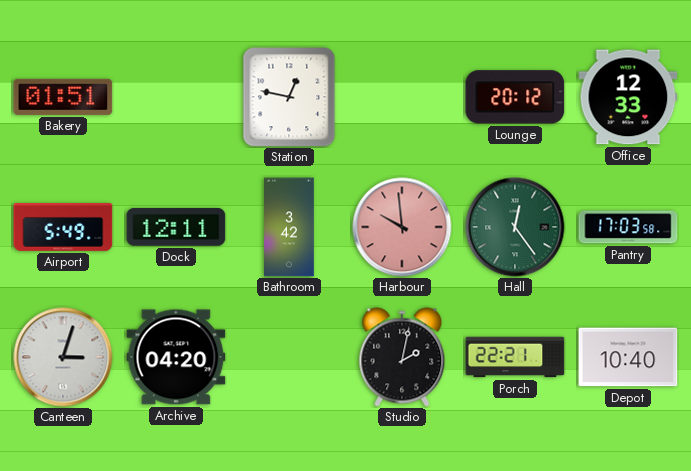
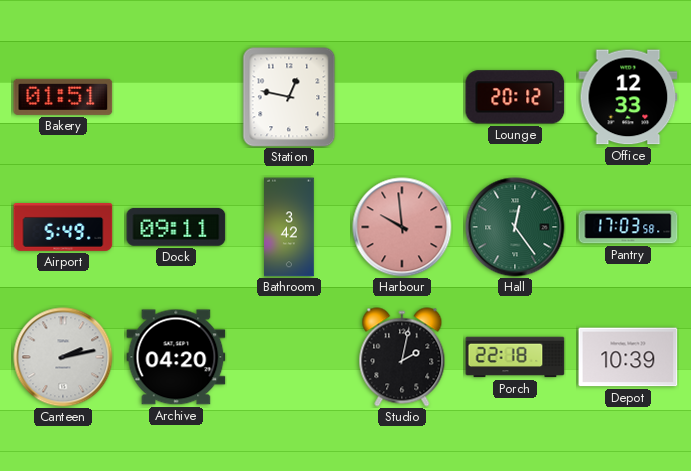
Dock: 12:11 -> 09:11
Canteen: 3:03 -> 2:13
Porch: 22:21 -> 22:18
Depot: 10:40 -> 10:39
